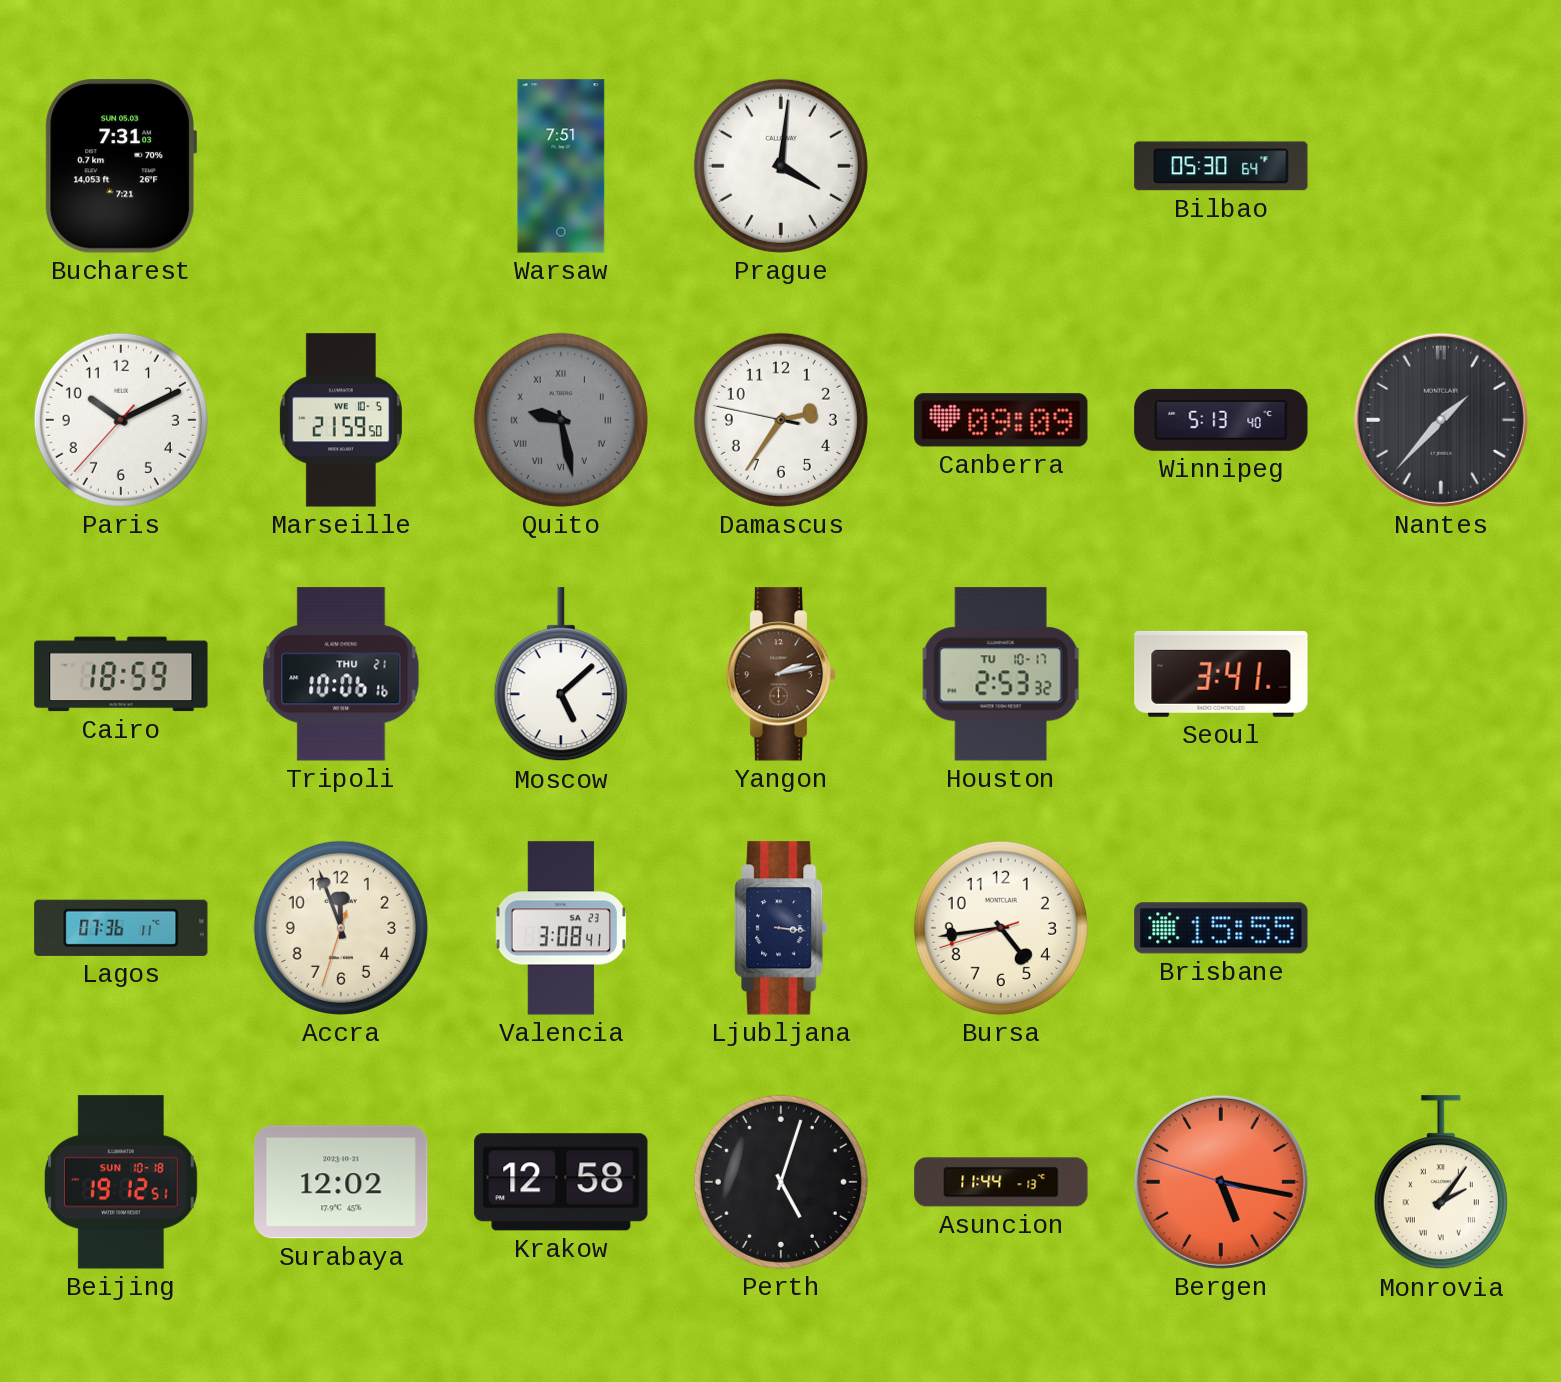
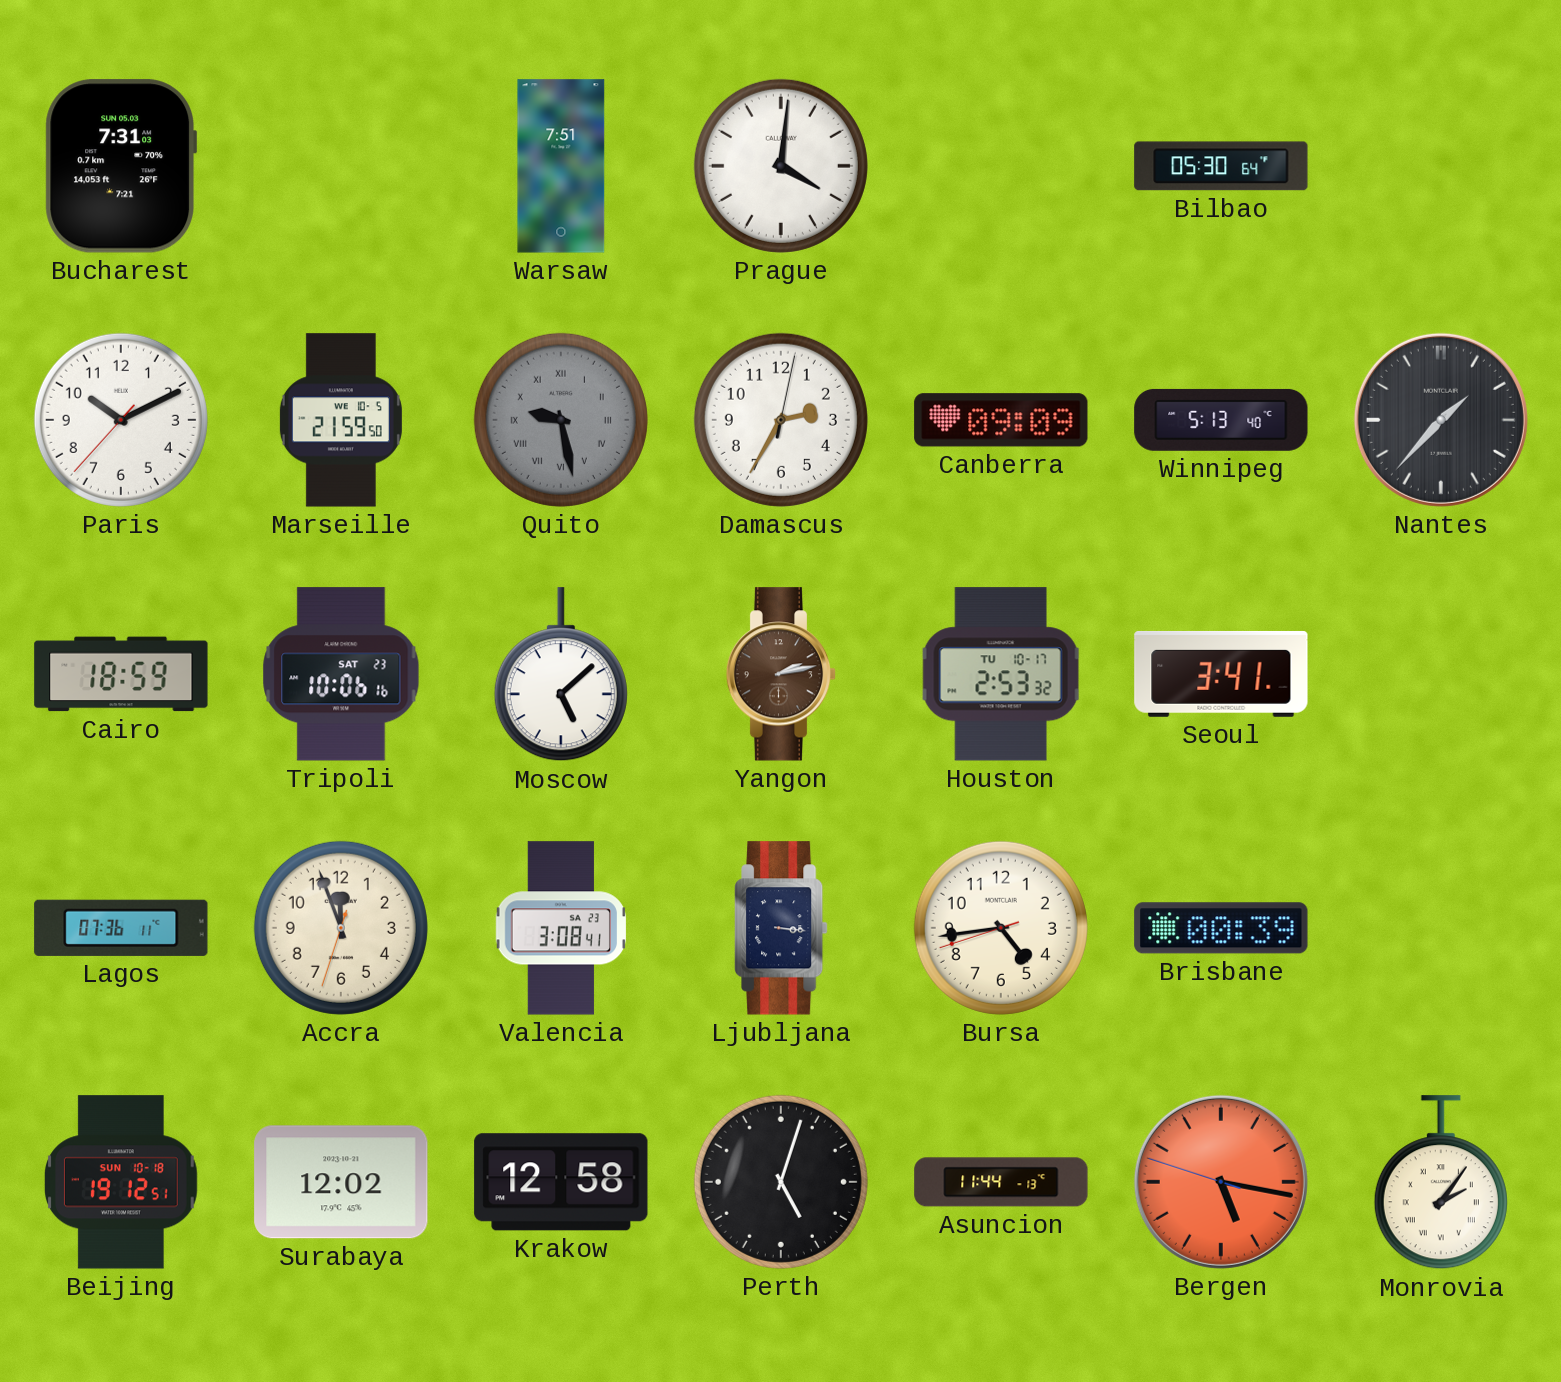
Damascus: 2:35:47 -> 2:35:02
Tripoli date: THU 21 -> SAT 23
Brisbane: 15:55 -> 00:39
